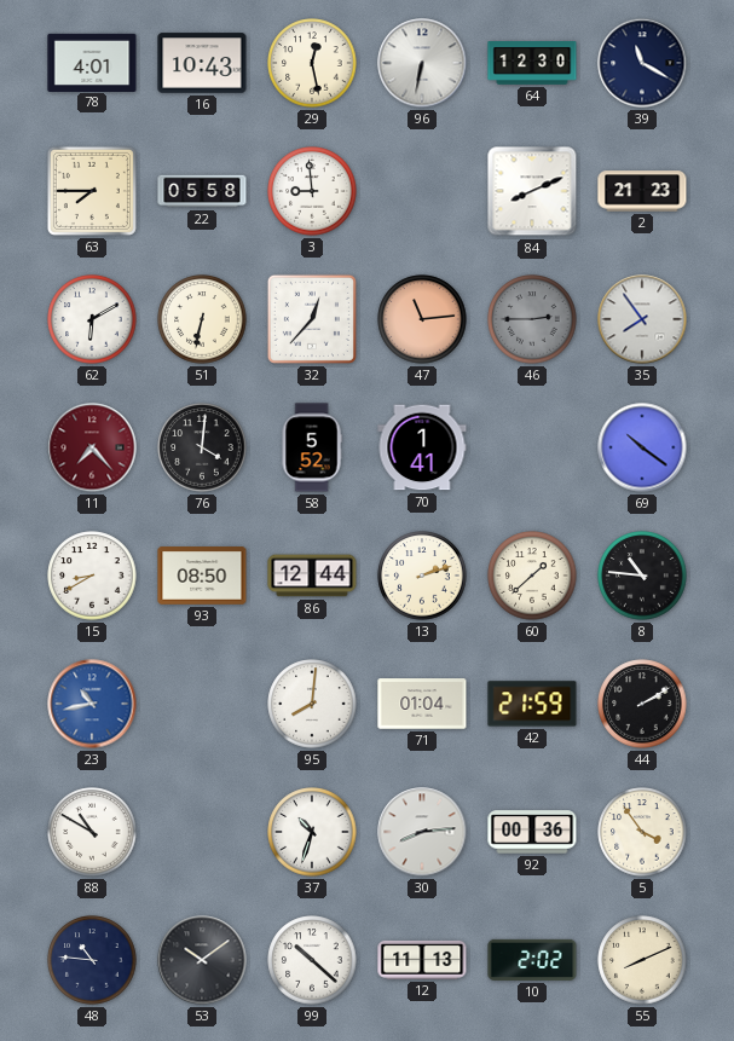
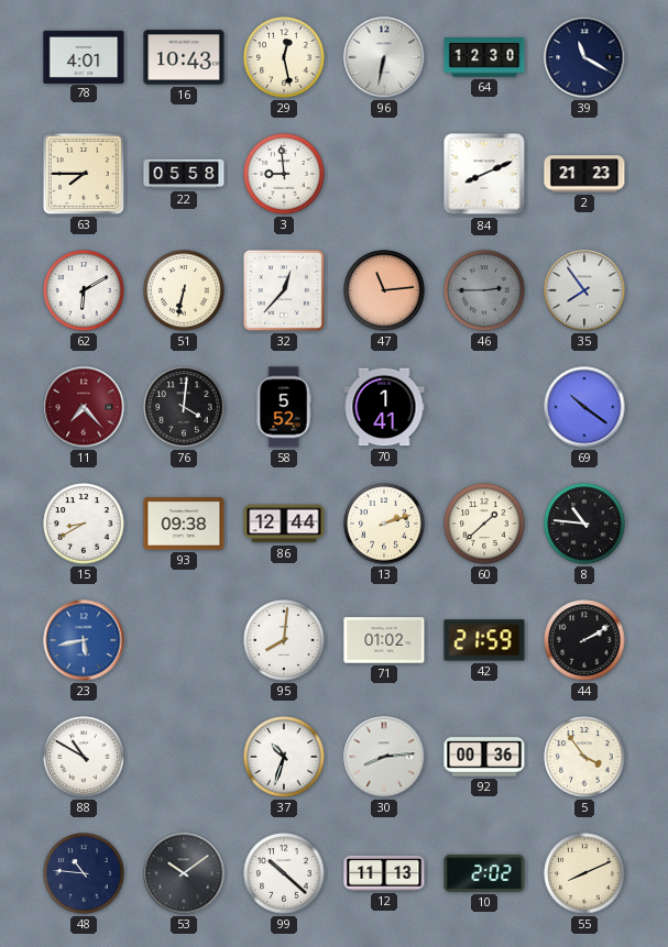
93: 08:50 -> 09:38
23: 10:43 -> 5:43
71: 01:04 -> 01:02
